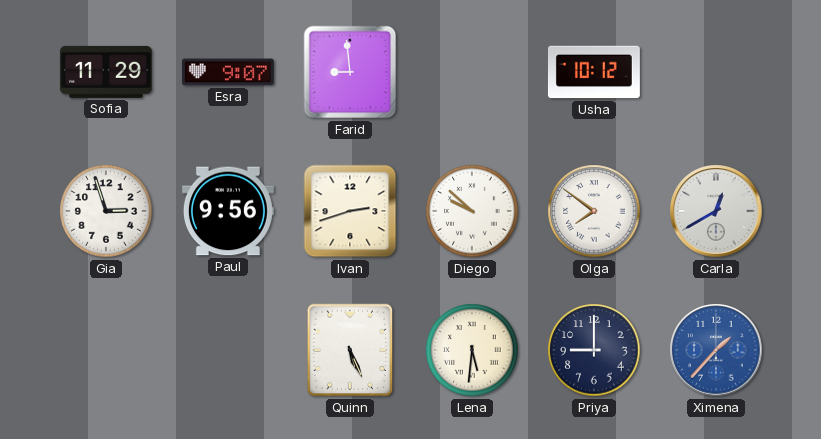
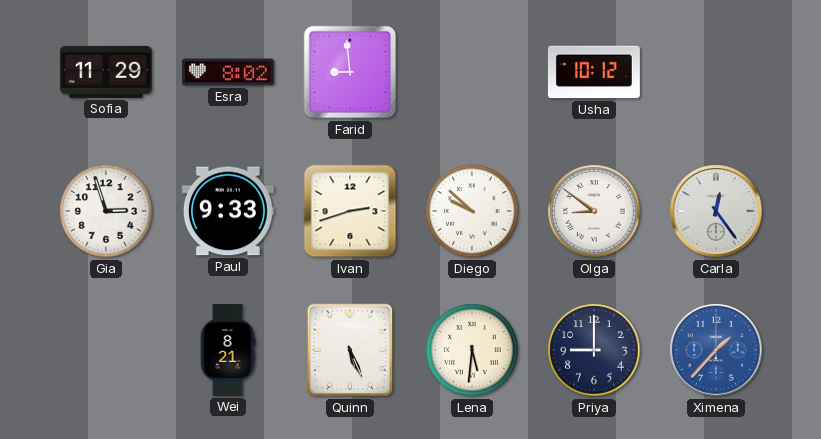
Esra: 9:07 -> 8:02
Paul: 9:56 -> 9:33
Olga: 7:51 -> 8:51
Carla: 12:40 -> 12:24
Wei: none -> 8:21
